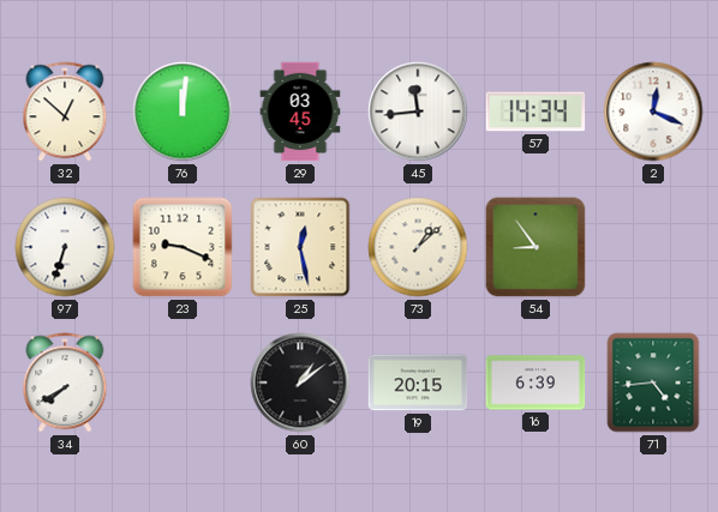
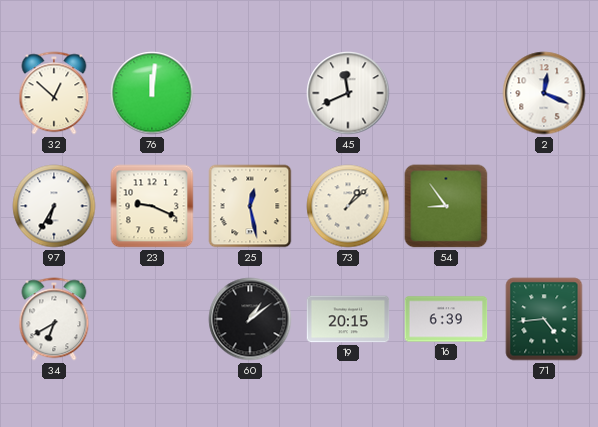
29: 03:45 -> none
45: 11:44 -> 11:41
57: 14:34 -> none
97: 6:33 -> 6:35
34: 7:40 -> 6:40
